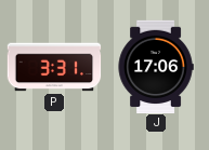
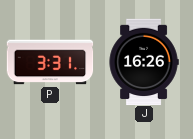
J: 17:06 -> 16:26
